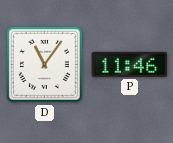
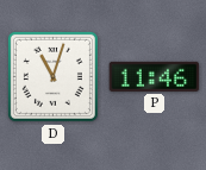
D: 11:06 -> 11:03
